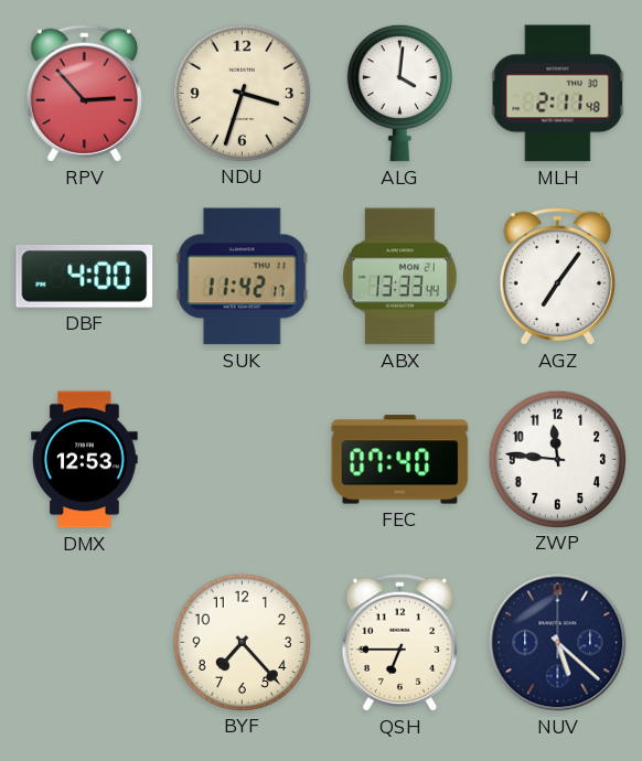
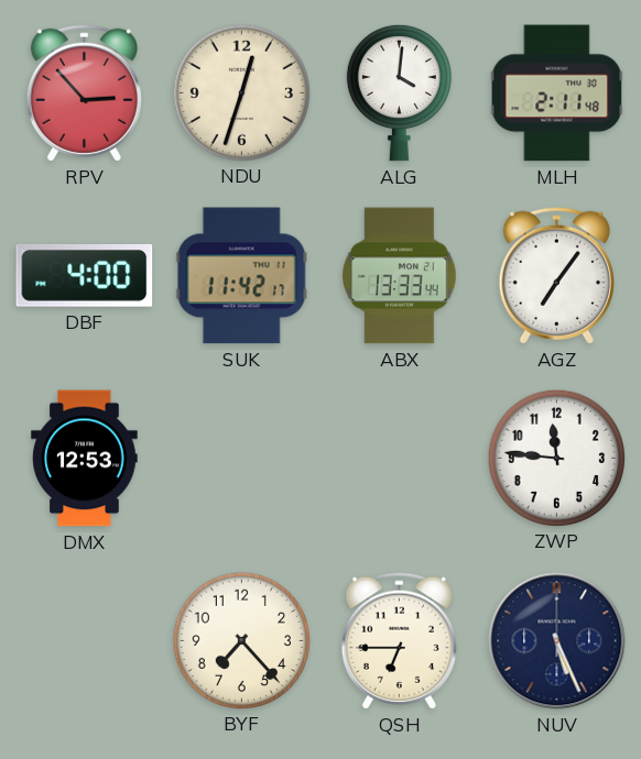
NDU: 3:33 -> 12:33
FEC: 07:40 -> none
NUV: 5:22 -> 5:26
